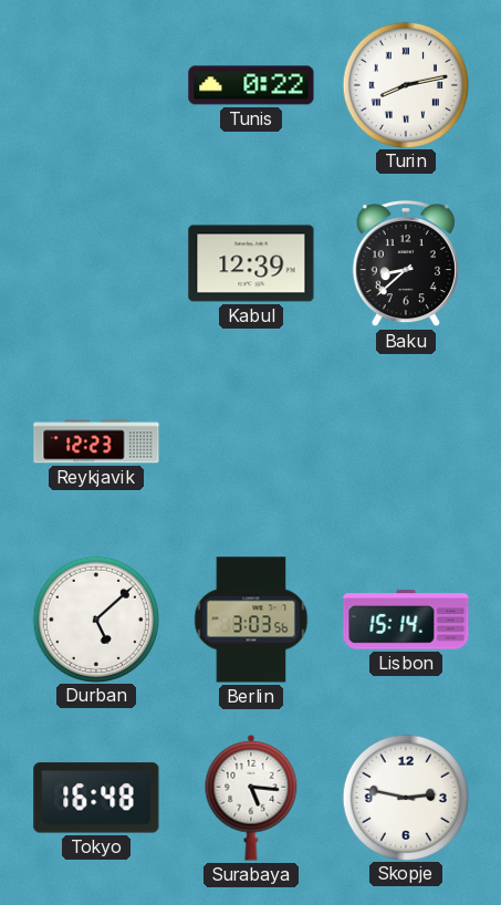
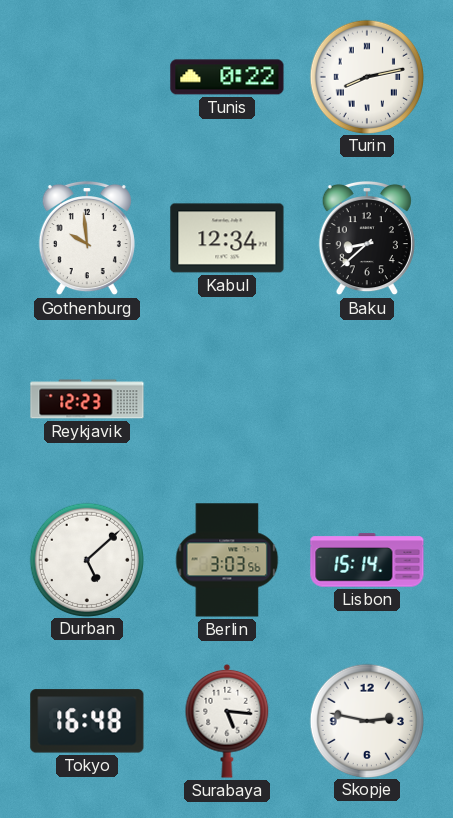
Gothenburg: none -> 9:59
Kabul: 12:39 -> 12:34
